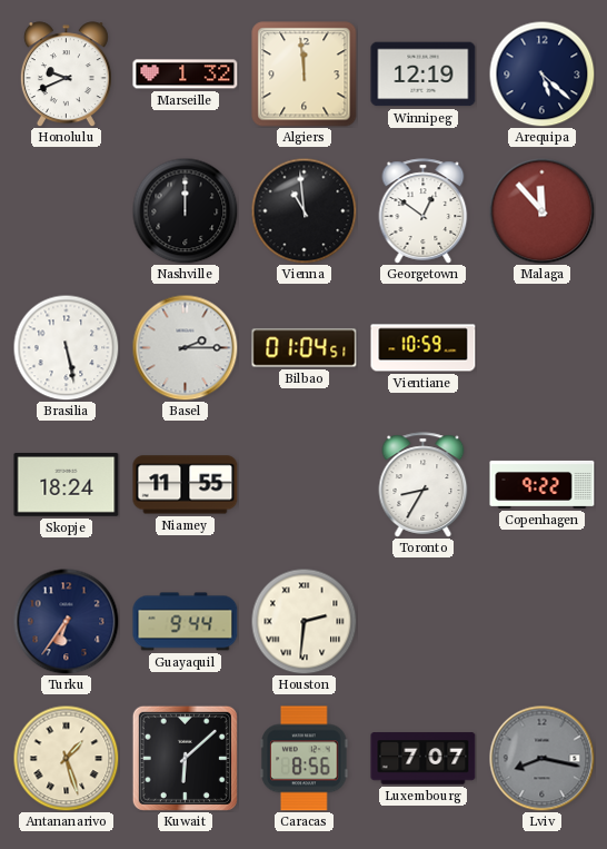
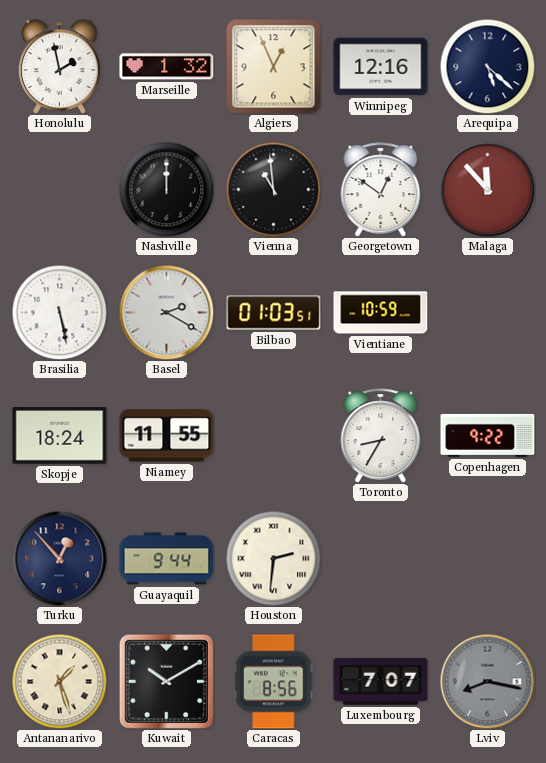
Honolulu: 9:41 -> 1:58
Algiers: 11:59 -> 12:56
Winnipeg: 12:19 -> 12:16
Basel: 2:15 -> 2:20
Bilbao: 01:04 -> 01:03
Turku: 6:36 -> 12:53
Kuwait: 6:08 -> 10:10
